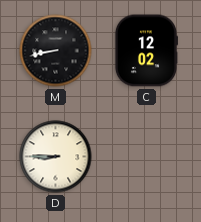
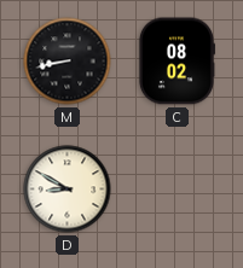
C: 12:02 -> 08:02
D: 8:45 -> 8:50
